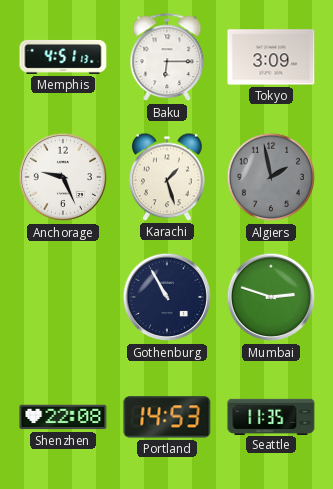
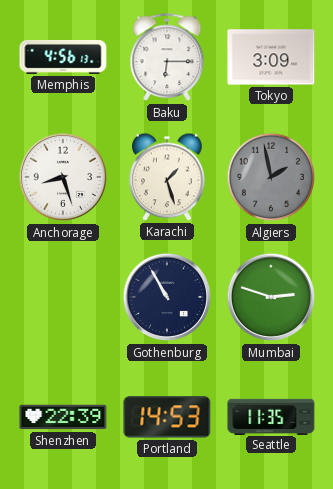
Memphis: 4:51 -> 4:56
Anchorage: 9:26 -> 8:27
Shenzhen: 22:08 -> 22:39
